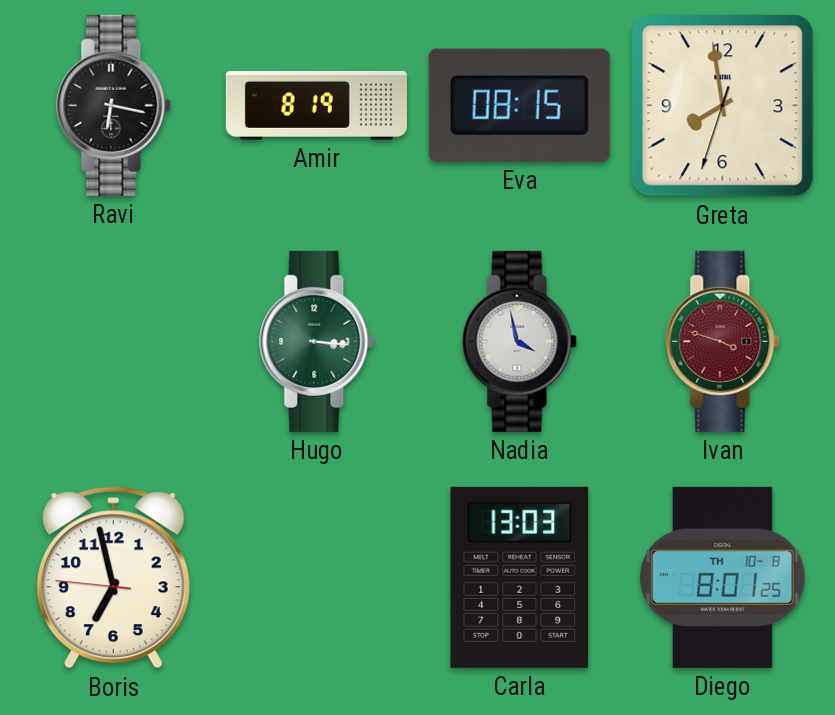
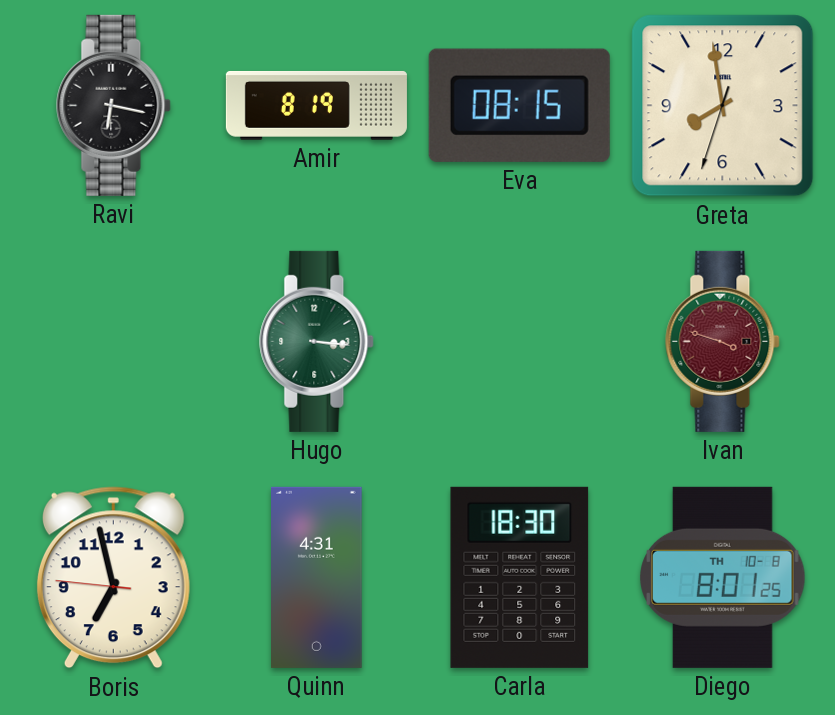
Nadia: 3:58 -> none
Quinn: none -> 4:31
Carla: 13:03 -> 18:30
